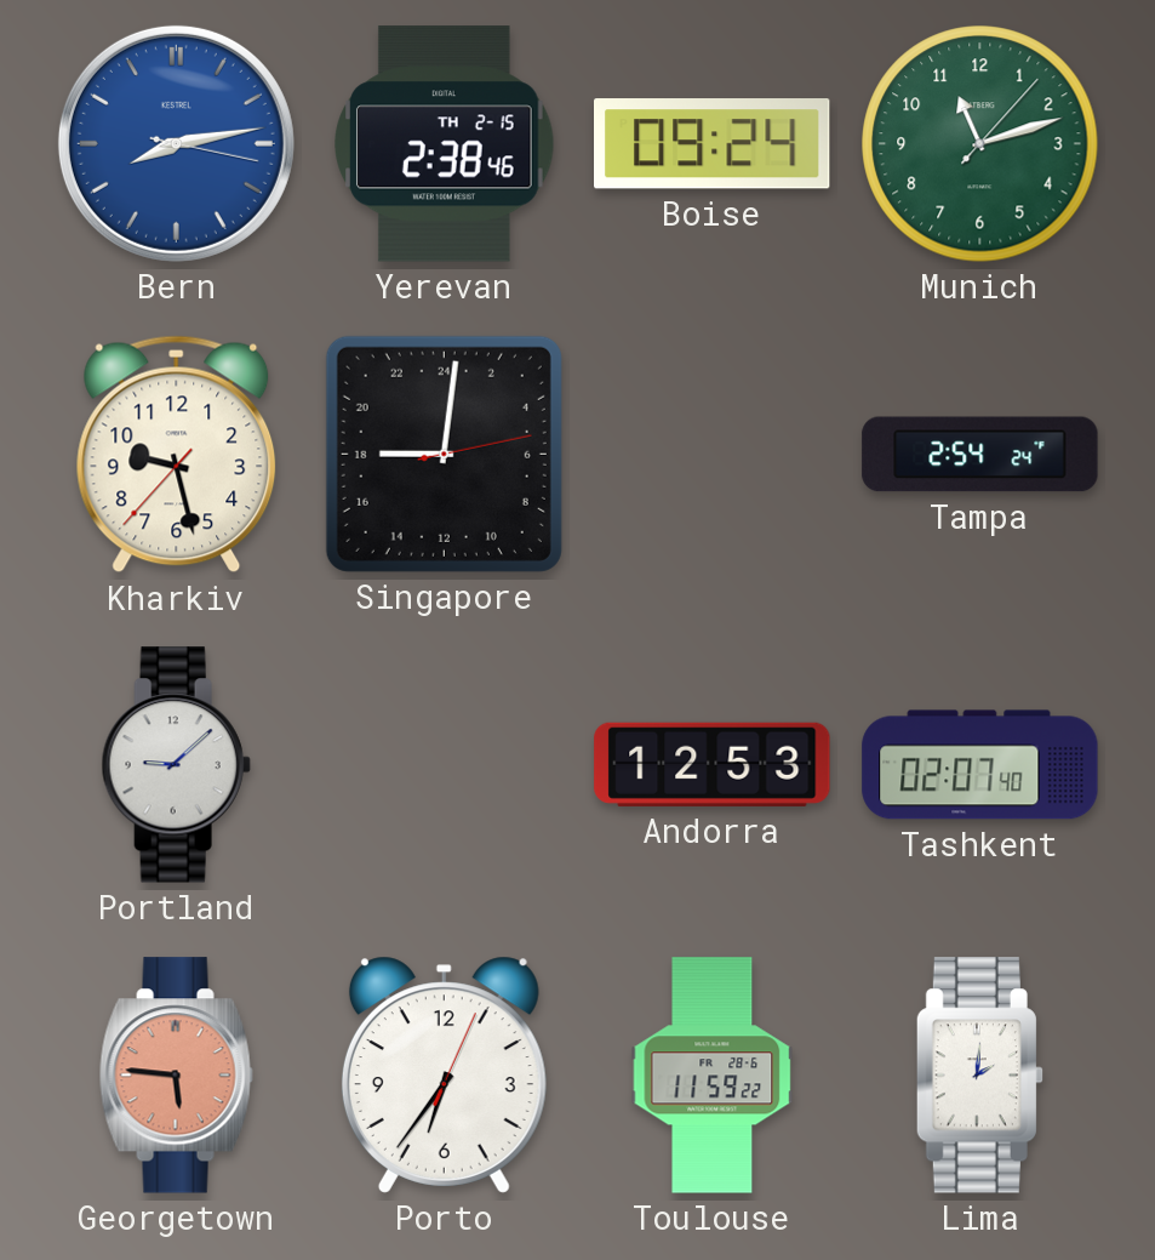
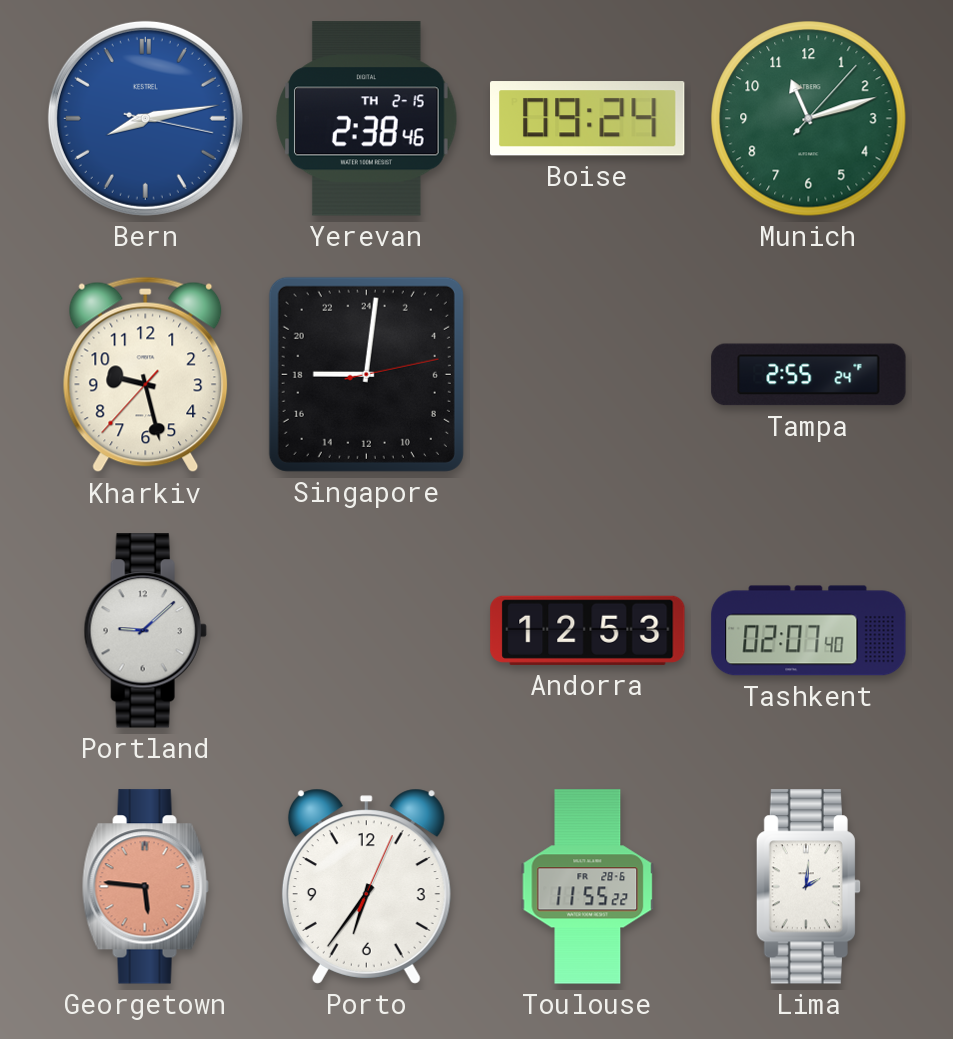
Tampa: 2:54 -> 2:55
Toulouse: 11:59 -> 11:55
